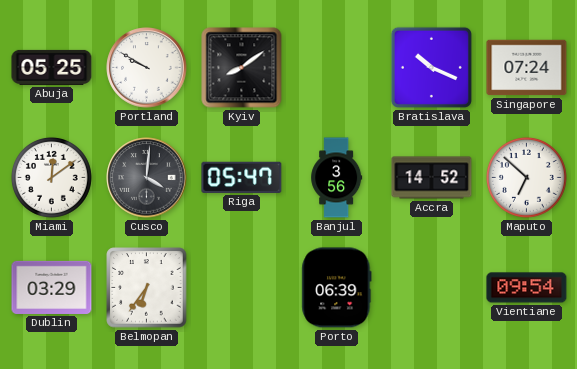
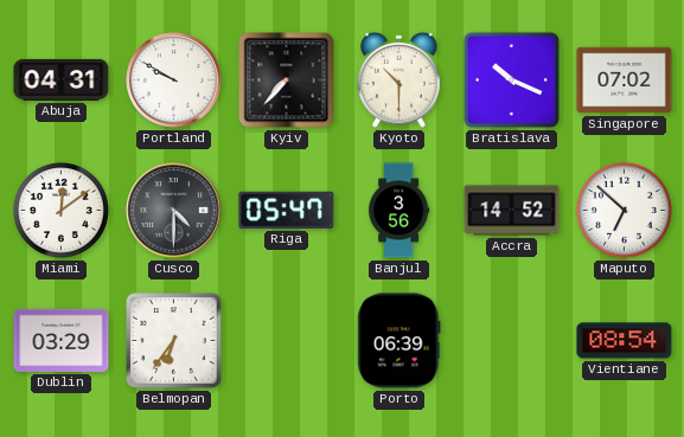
Abuja: 05:25 -> 04:31
Kyiv: 8:09 -> 7:37
Kyoto: none -> 10:30
Singapore: 07:24 -> 07:02
Cusco: 4:01 -> 4:30
Vientiane: 09:54 -> 08:54
